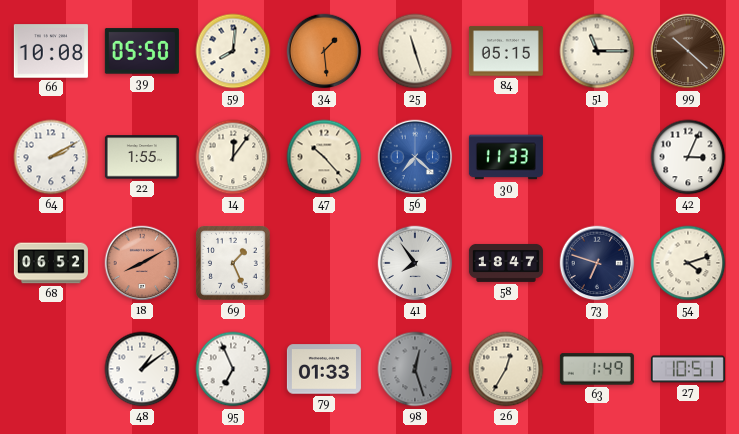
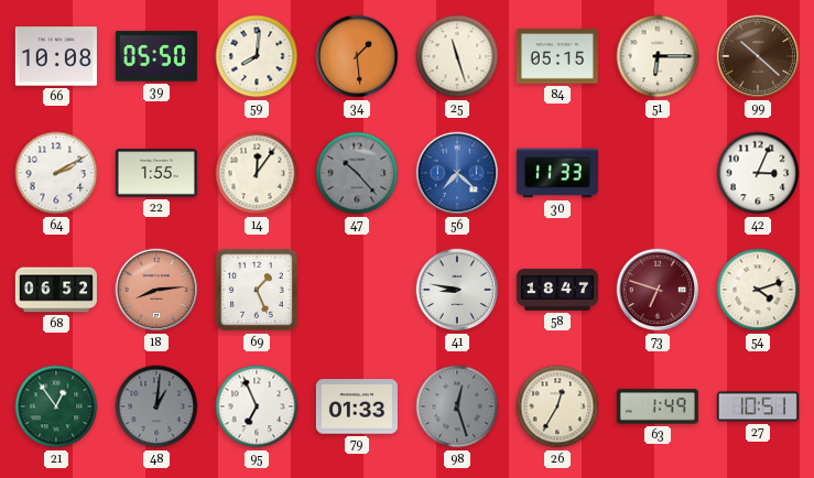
51: 11:15 -> 6:15
47 dial: cream -> grey
18: 8:10 -> 8:14
41: 7:54 -> 8:47
73 dial: navy -> burgundy
21: none -> 12:54
48: 1:09 -> 1:01
48 dial: white -> grey
